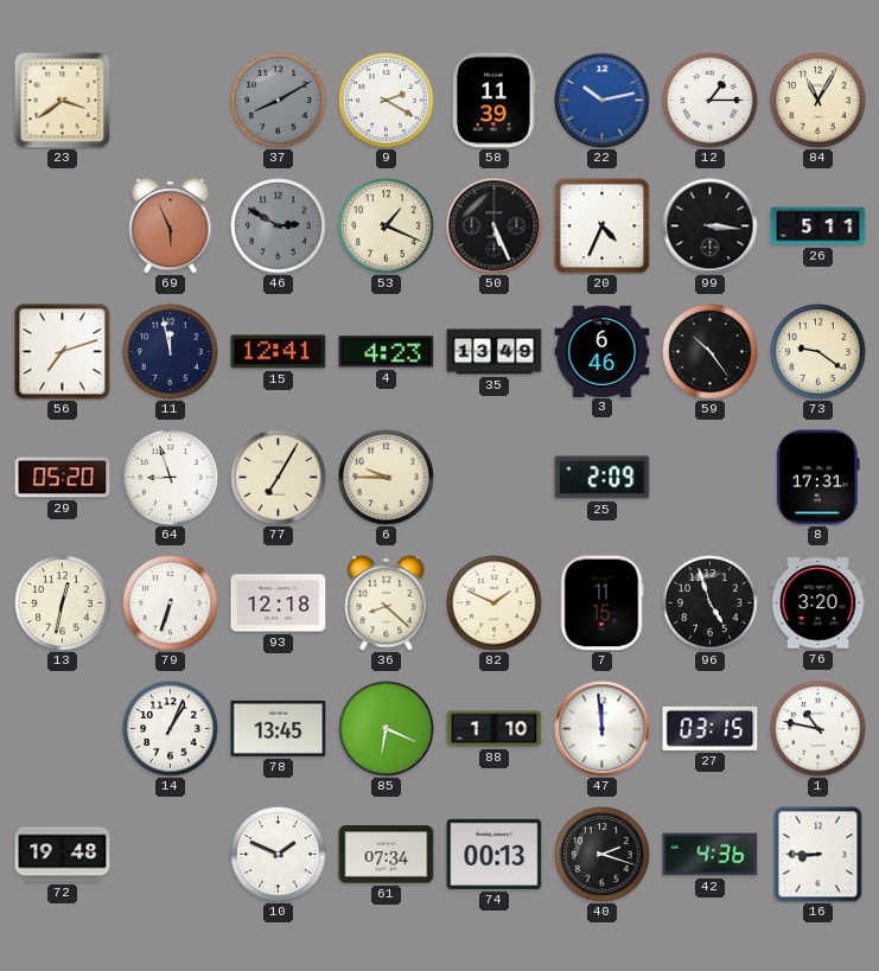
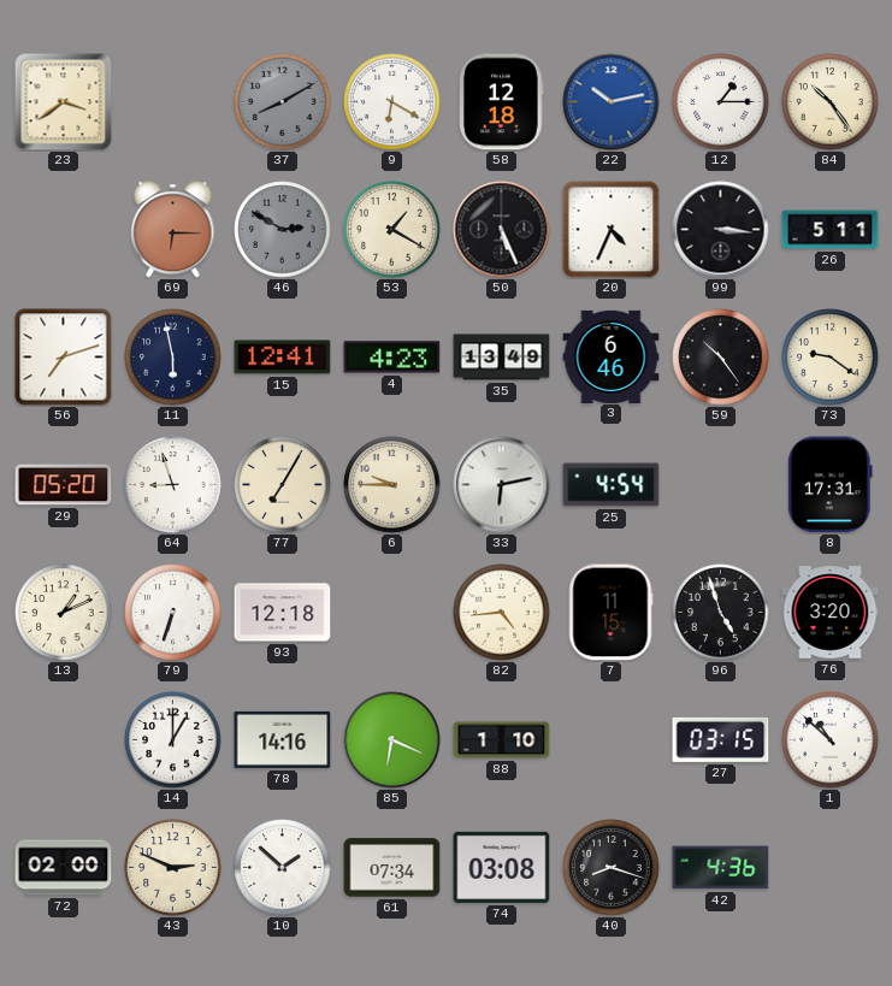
9: 2:20 -> 6:20
58: 11:39 -> 12:18
84: 11:05 -> 10:24
69: 5:56 -> 6:15
53: 1:19 -> 1:20
11: 11:58 -> 5:58
33: none -> 6:13
25: 2:09 -> 4:54
13: 12:32 -> 1:11
36: 8:22 -> none
82: 1:49 -> 4:44
14: 1:04 -> 1:00
78: 13:45 -> 14:16
47: 11:59 -> none
1: 10:47 -> 10:52
72: 19:48 -> 02:00
43: none -> 2:49
10: 1:49 -> 1:52
74: 00:13 -> 03:08
40: 2:18 -> 8:18
16: 8:45 -> none
